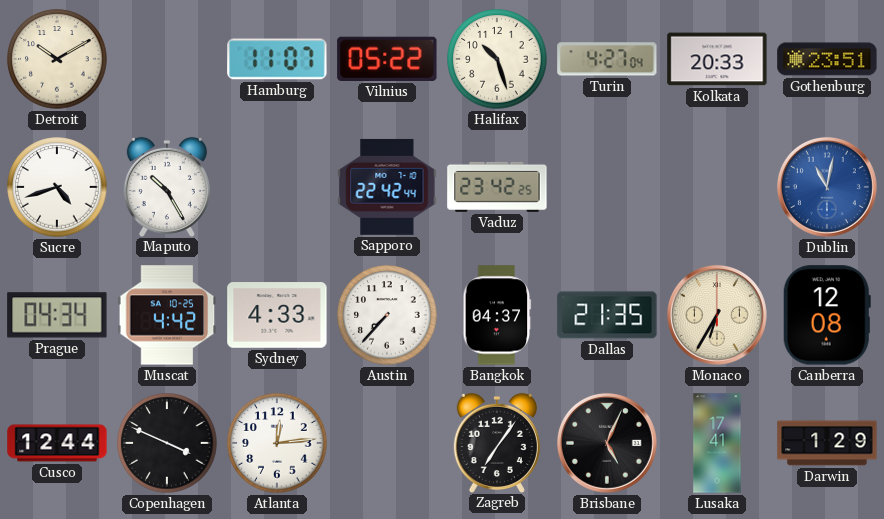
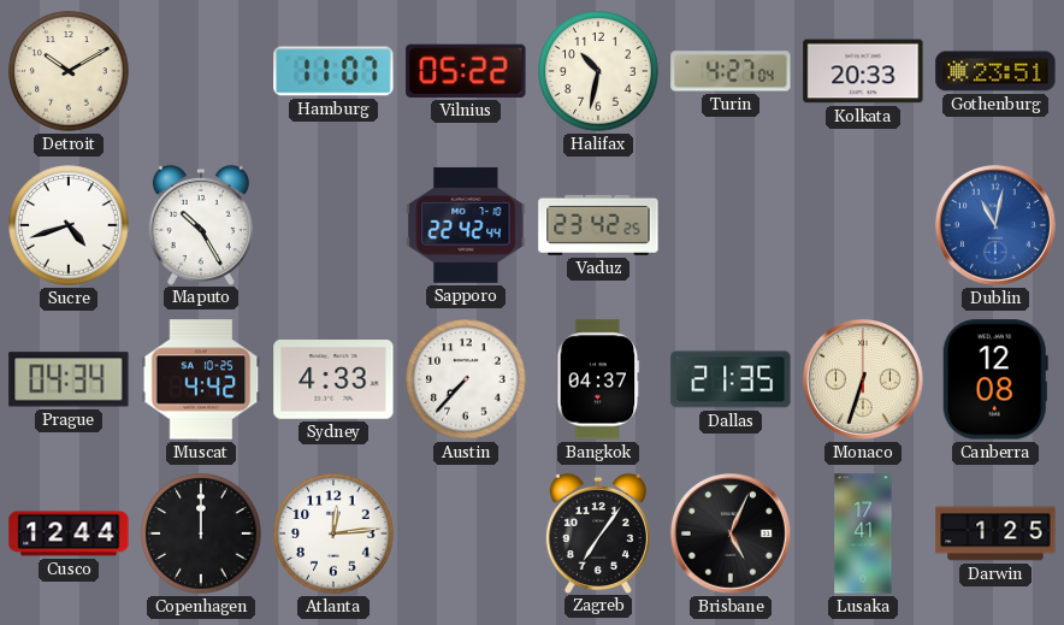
Halifax: 10:27 -> 10:32
Monaco: 6:35 -> 6:33
Copenhagen: 3:49 -> 12:00
Darwin: 1:29 -> 1:25
